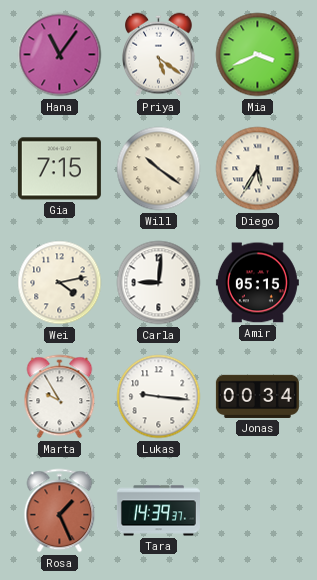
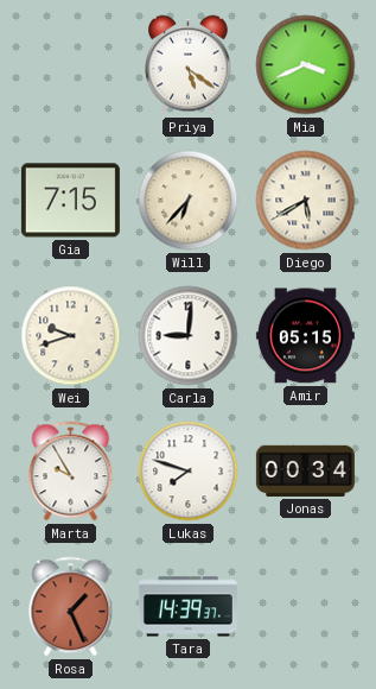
Hana: 11:06 -> none
Will: 10:21 -> 6:37
Diego: 5:35 -> 5:40
Wei: 4:13 -> 9:42
Lukas: 9:16 -> 7:48
